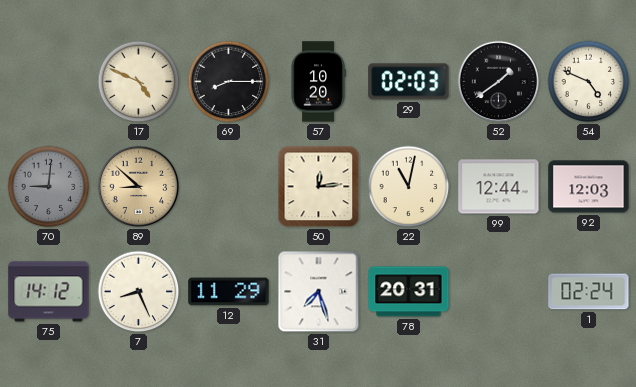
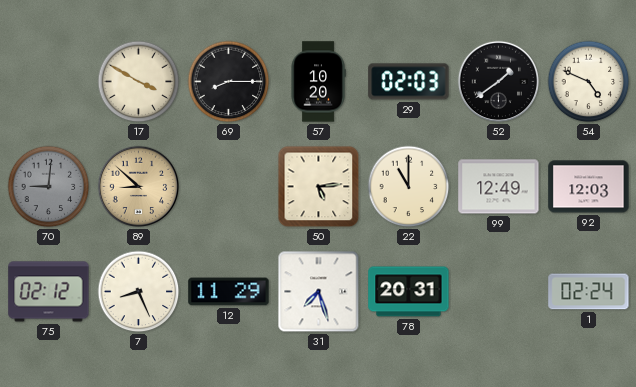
17: 4:49 -> 3:50
50: 12:14 -> 5:14
22: 11:02 -> 11:00
99: 12:44 -> 12:49
75: 14:12 -> 02:12
